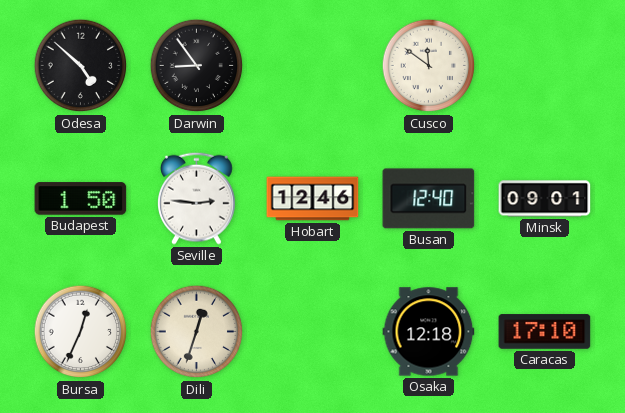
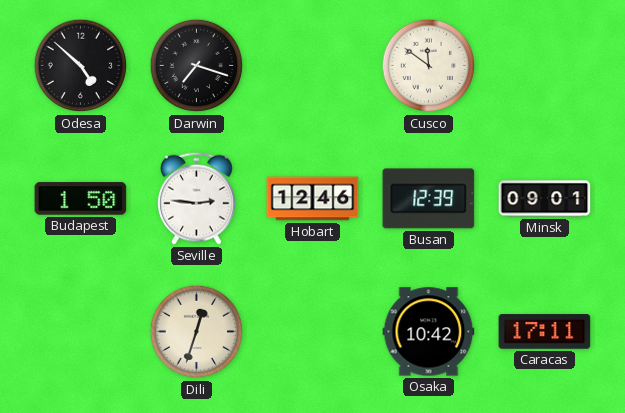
Darwin: 8:54 -> 7:18
Busan: 12:40 -> 12:39
Bursa: 12:34 -> none
Osaka: 12:18 -> 10:42
Caracas: 17:10 -> 17:11
